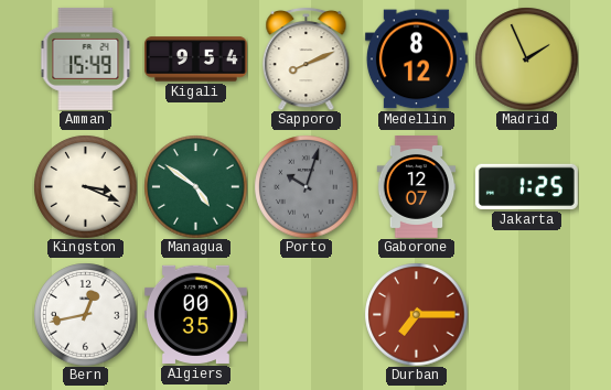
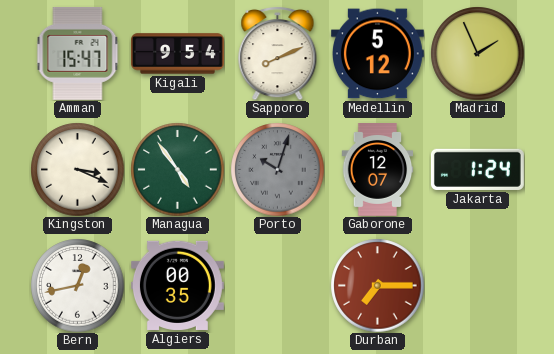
Amman: 15:49 -> 15:47
Medellin: 8:12 -> 5:12
Managua: 4:51 -> 4:54
Jakarta: 1:25 -> 1:24
